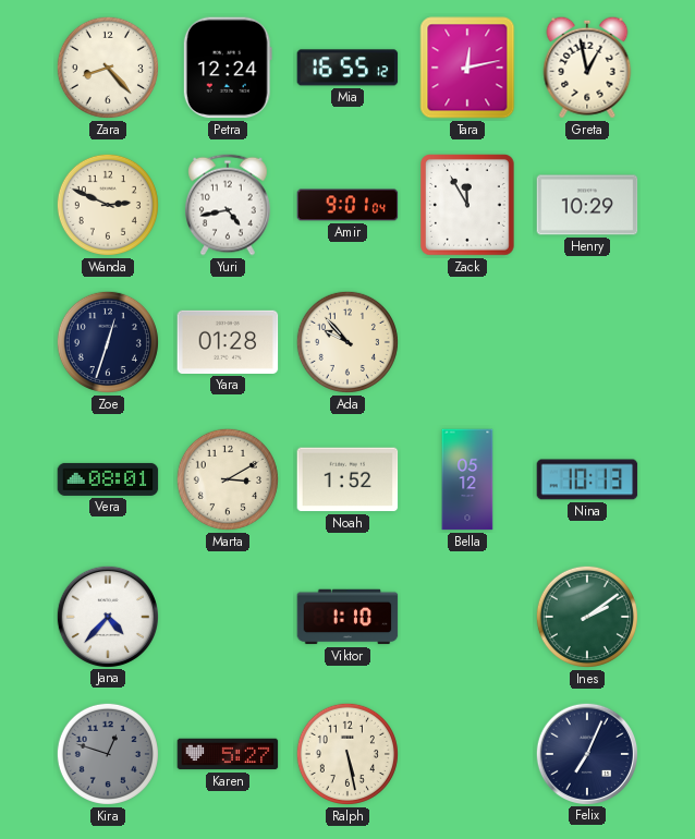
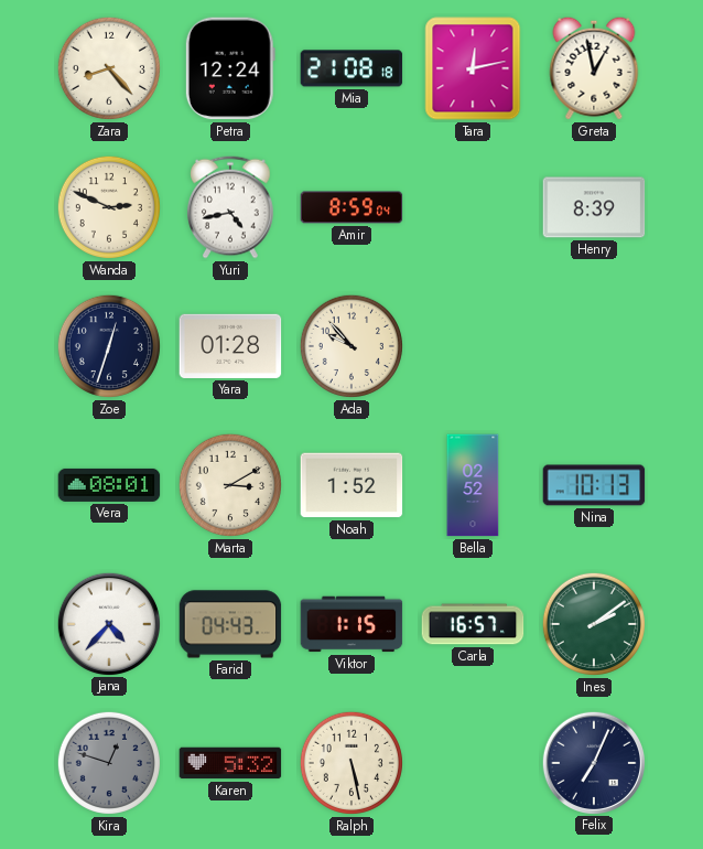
Mia: 16:55 -> 21:08
Amir: 9:01 -> 8:59
Zack: 11:55 -> none
Henry: 10:29 -> 8:39
Bella: 05:12 -> 02:52
Farid: none -> 04:43
Viktor: 1:10 -> 1:15
Carla: none -> 16:57
Karen: 5:27 -> 5:32
